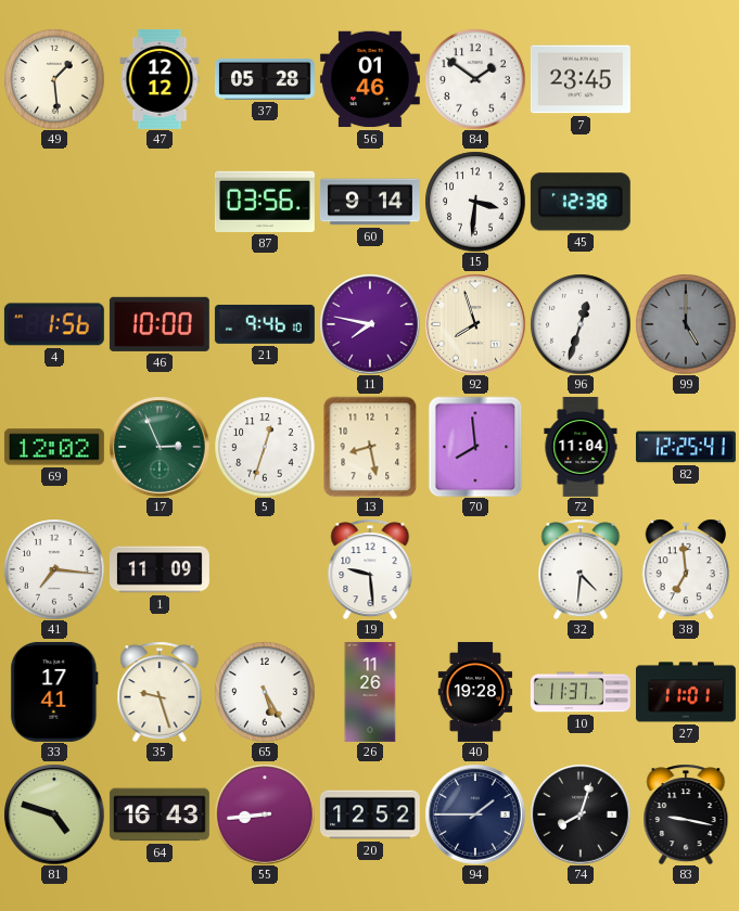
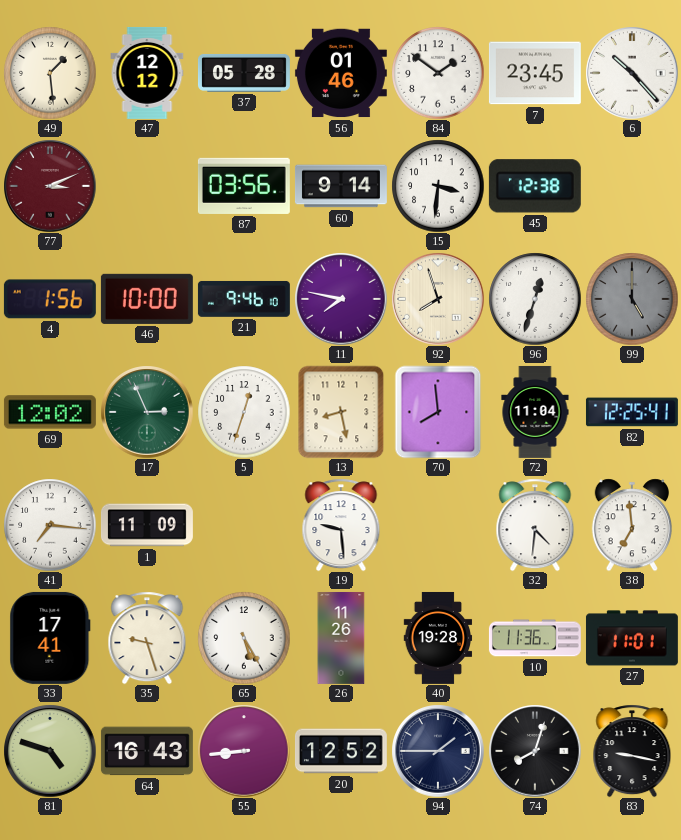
6: none -> 10:23
77: none -> 3:11
10: 11:37 -> 11:36
